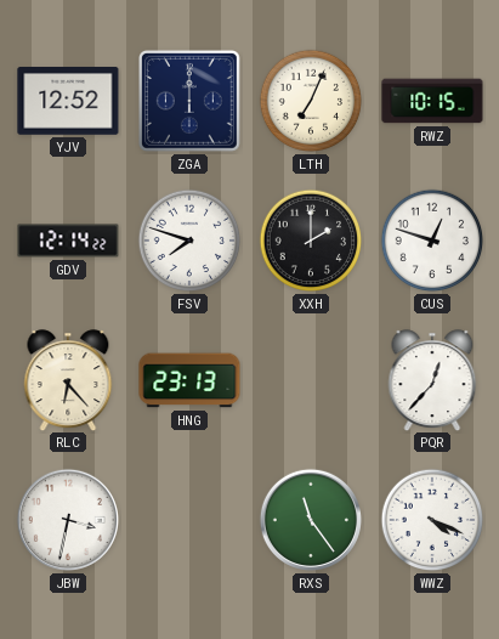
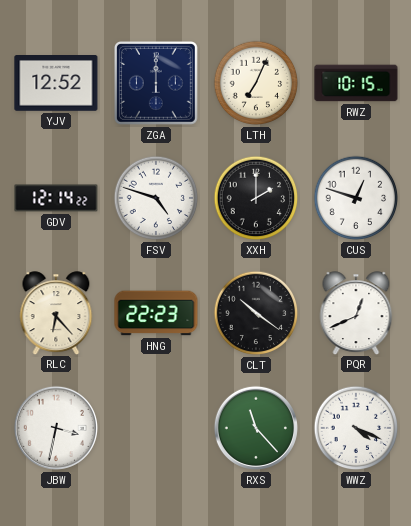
FSV: 7:48 -> 4:48
HNG: 23:13 -> 22:23
CLT: none -> 10:21
PQR: 12:37 -> 12:41
RXS: 11:24 -> 11:23
